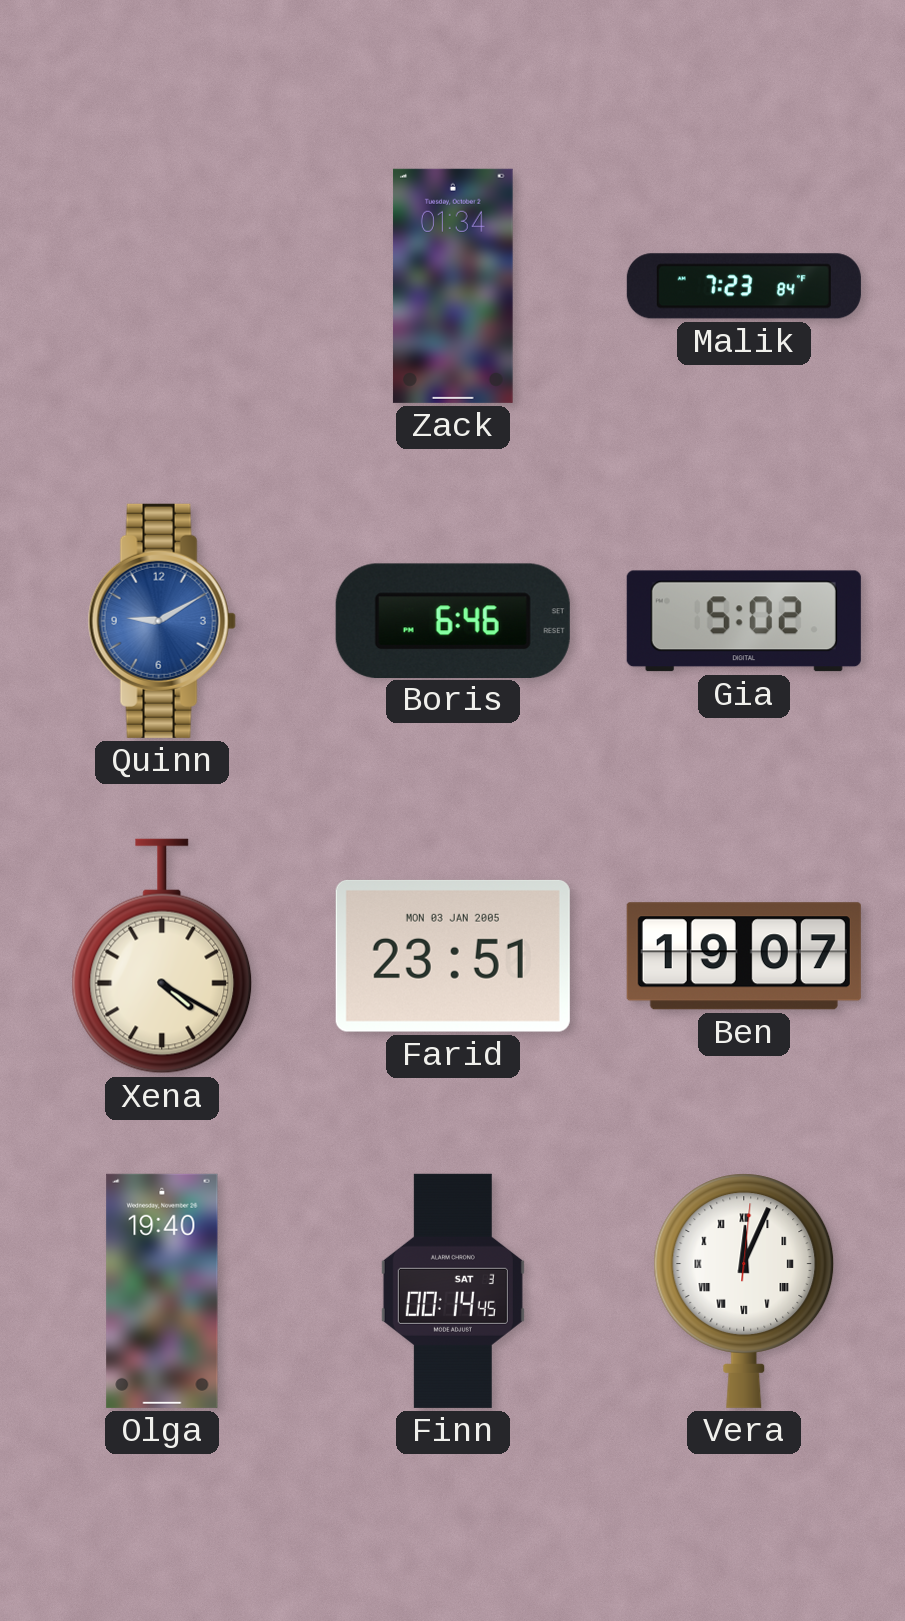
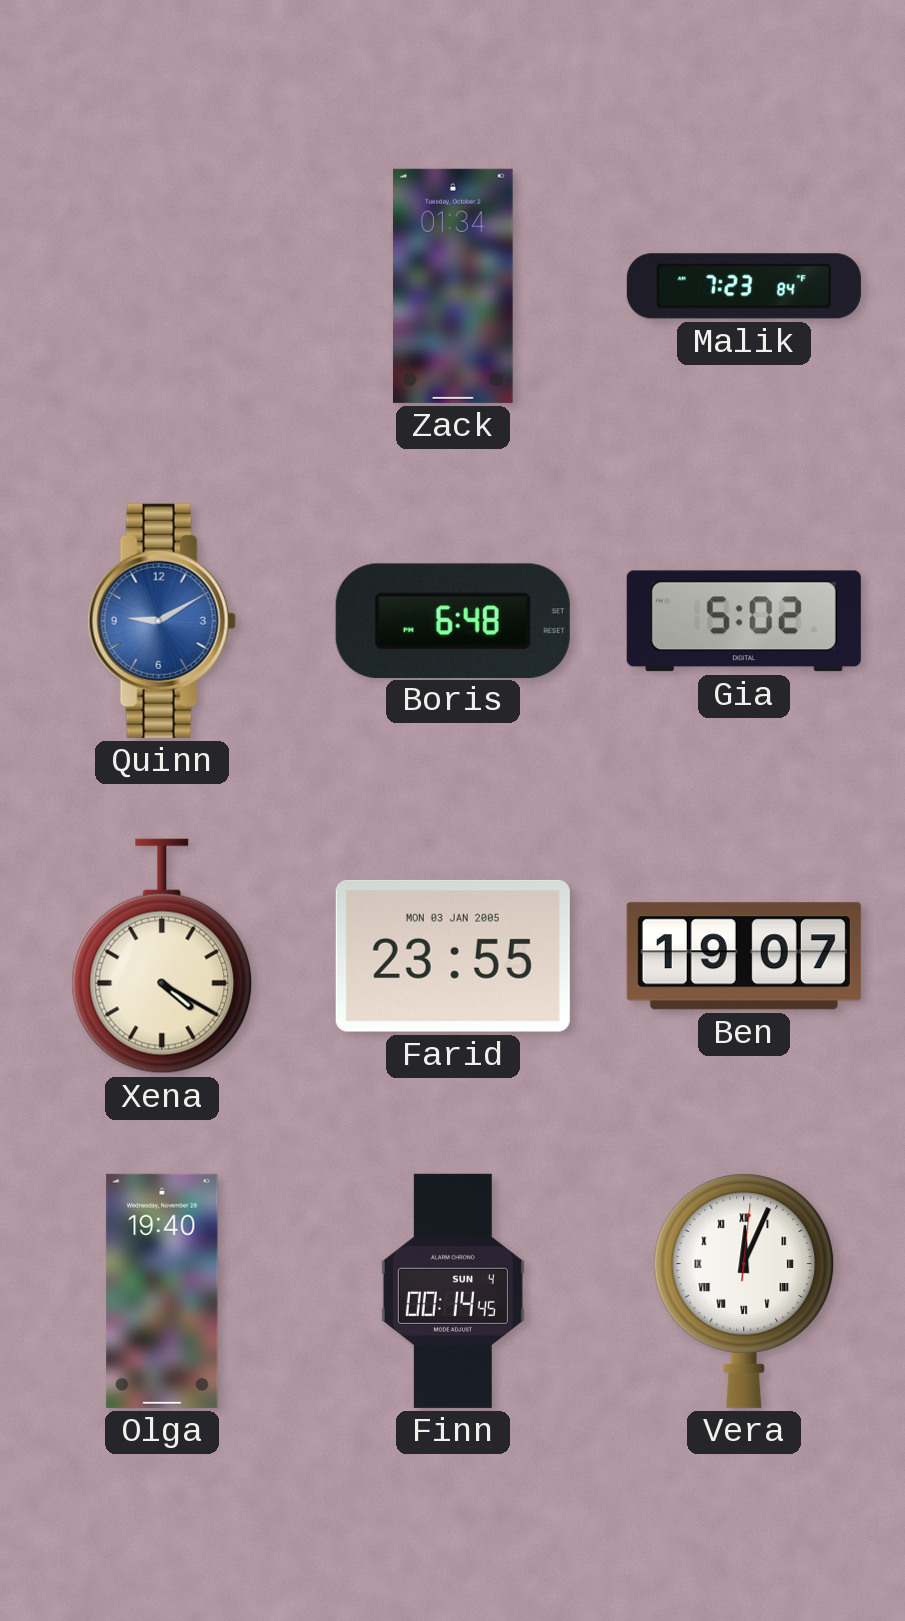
Boris: 6:46 -> 6:48
Farid: 23:51 -> 23:55
Finn date: SAT 3 -> SUN 4
